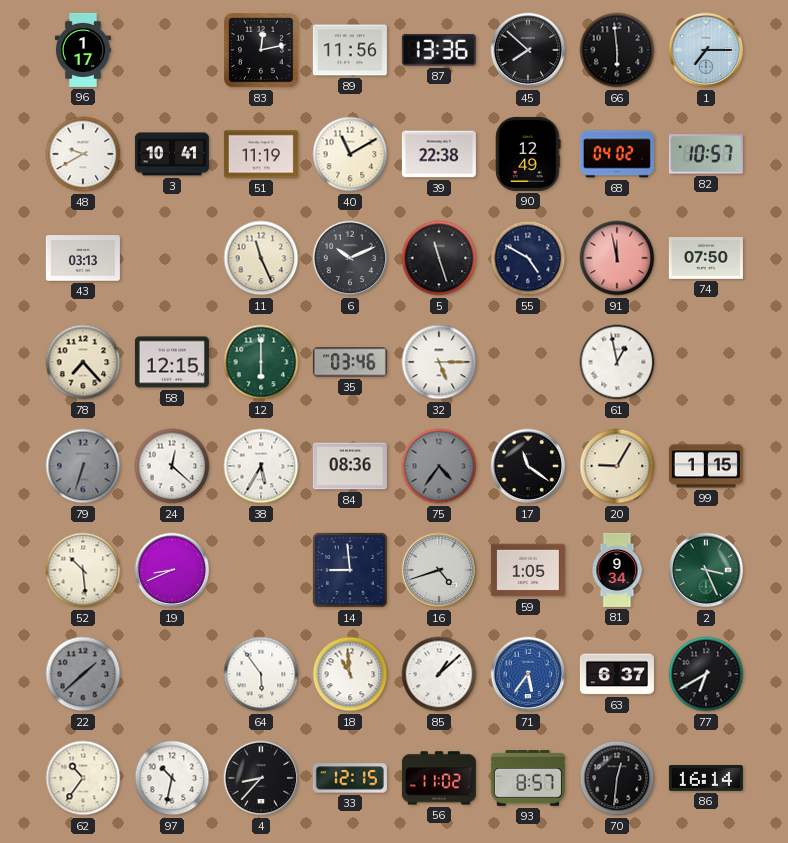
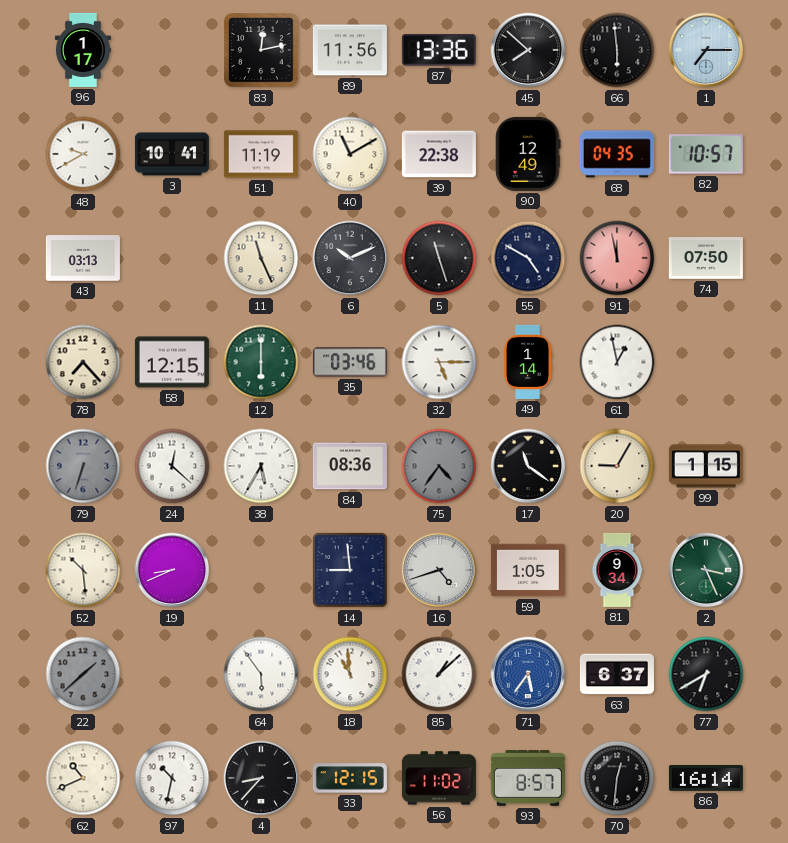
68: 04:02 -> 04:35
49: none -> 1:14
62: 10:36 -> 10:41
